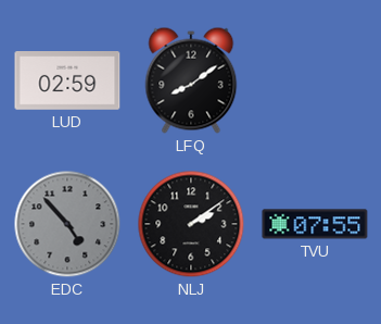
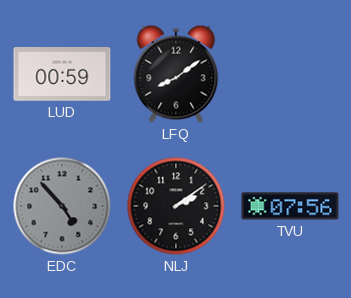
LUD: 02:59 -> 00:59
TVU: 07:55 -> 07:56
